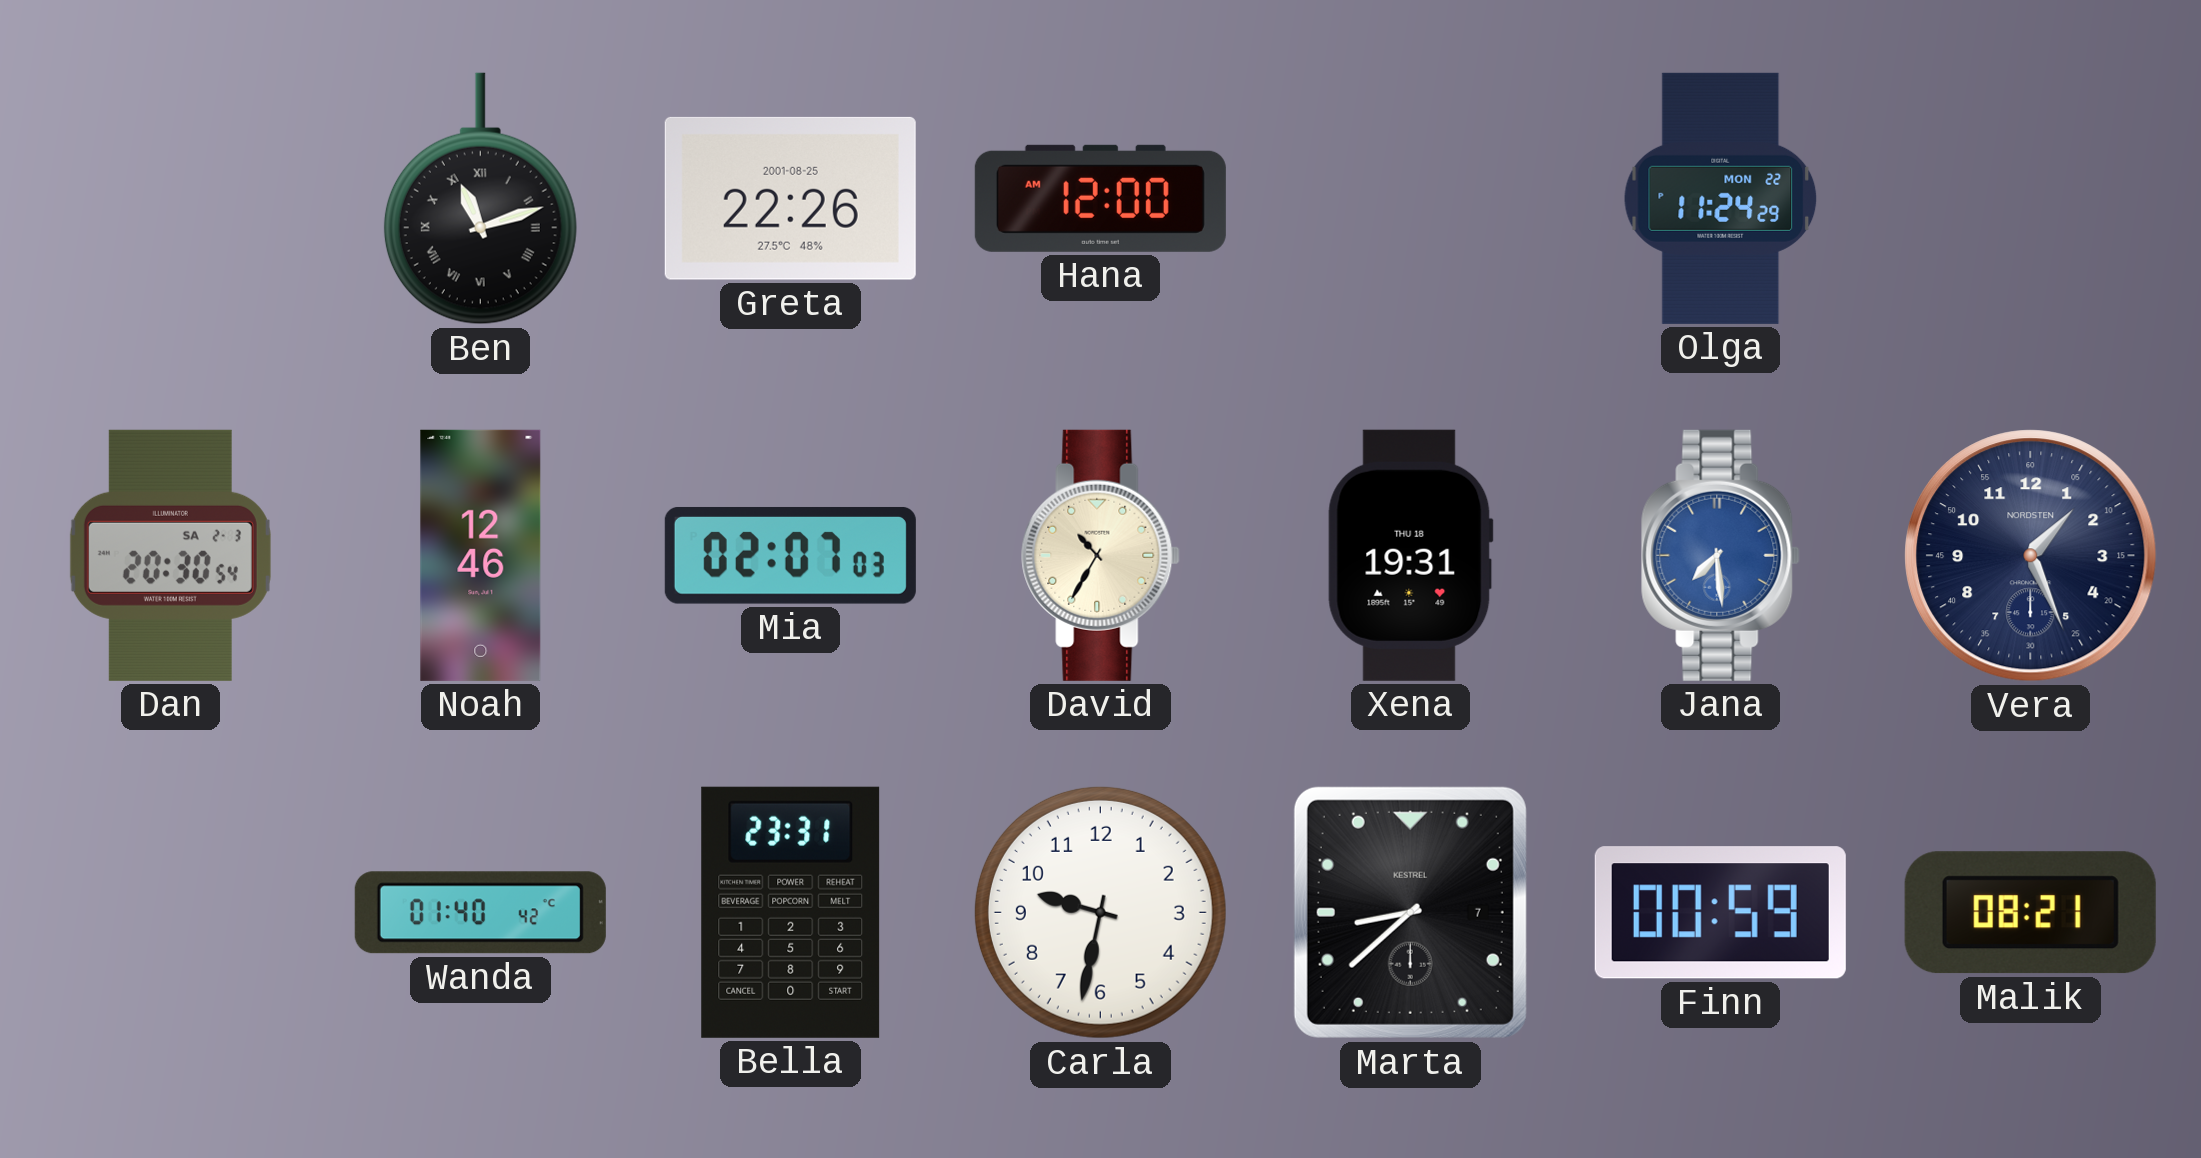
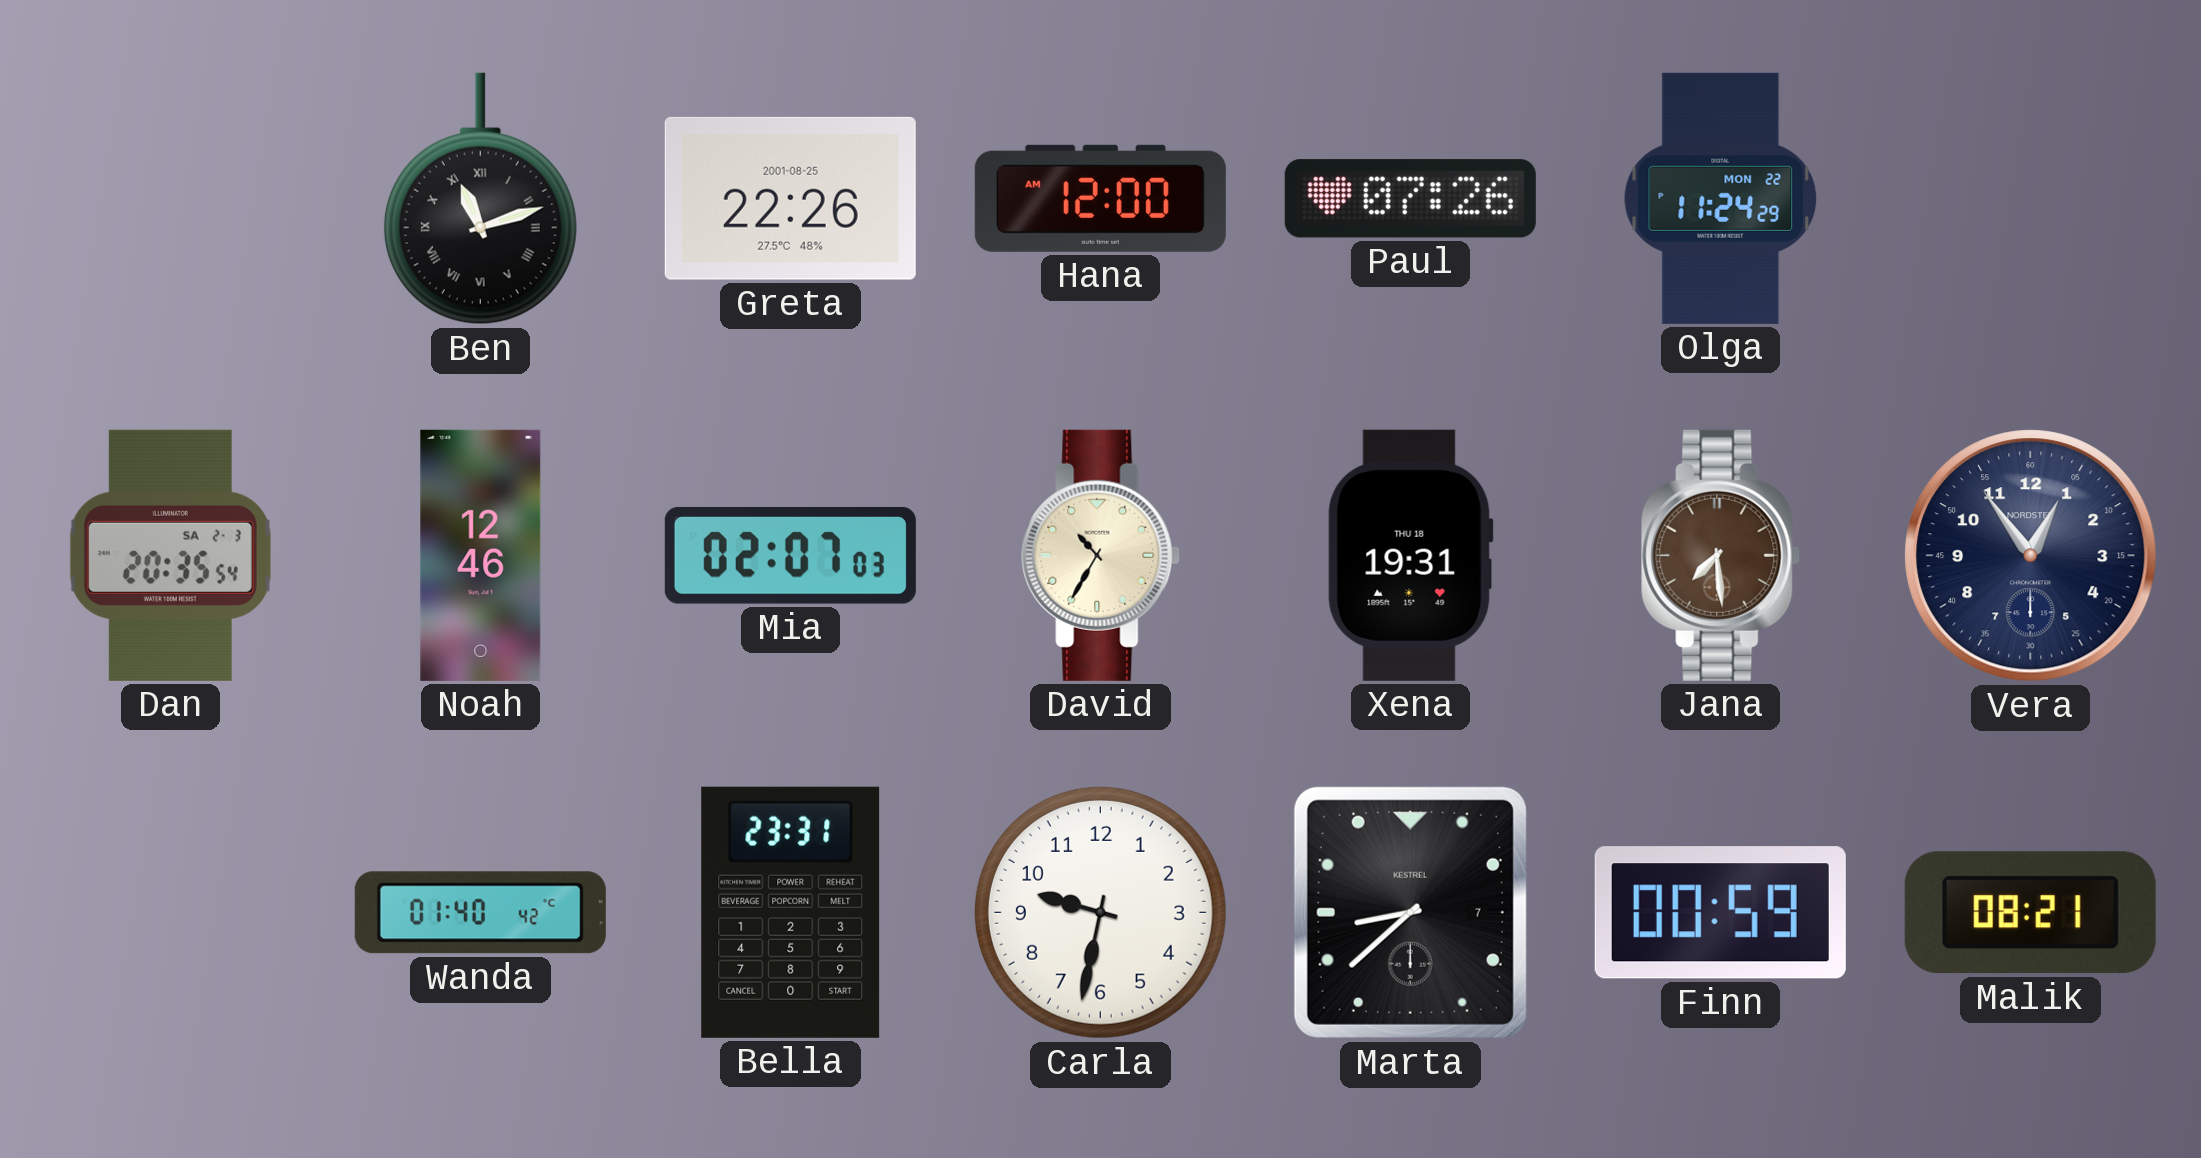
Paul: none -> 07:26
Dan: 20:30 -> 20:35
Jana dial: blue -> brown
Vera: 1:26 -> 12:54
